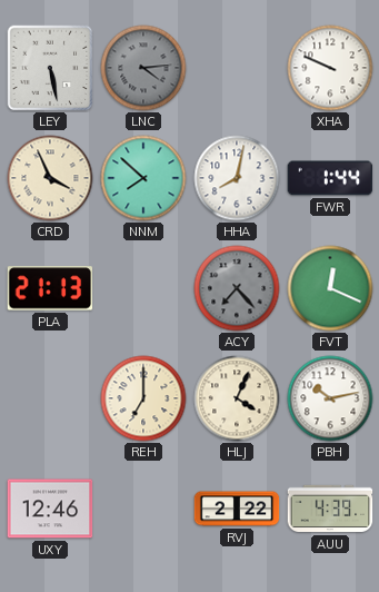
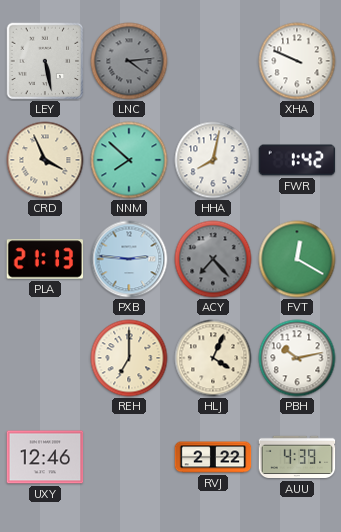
FWR: 1:44 -> 1:42
PXB: none -> 2:46
FVT: 12:19 -> 12:20
